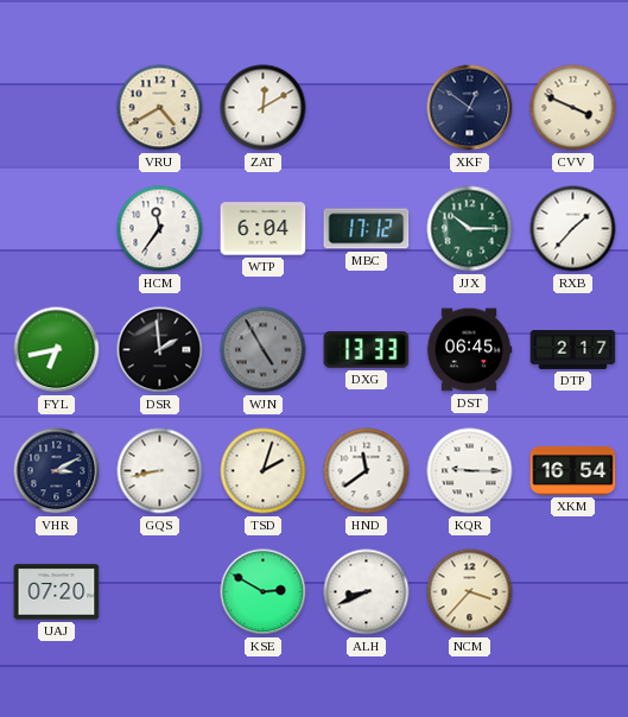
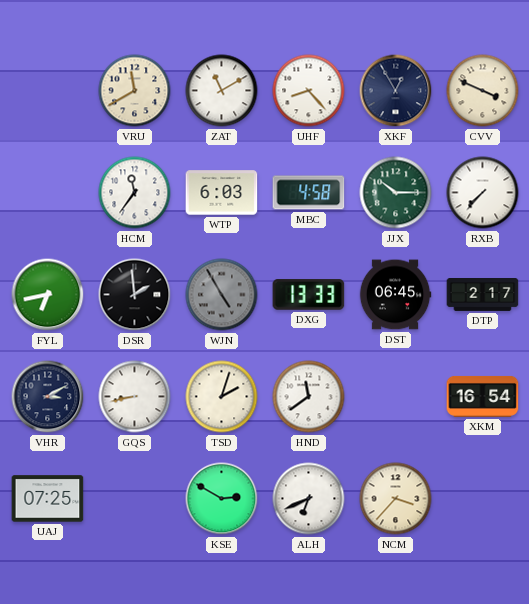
VRU: 4:40 -> 11:40
ZAT: 12:10 -> 11:10
UHF: none -> 8:23
XKF: 12:51 -> 12:55
WTP: 6:04 -> 6:03
MBC: 17:12 -> 4:58
RXB: 1:37 -> 7:37
KQR: 9:15 -> none
UAJ: 07:20 -> 07:25
ALH: 8:41 -> 6:41
